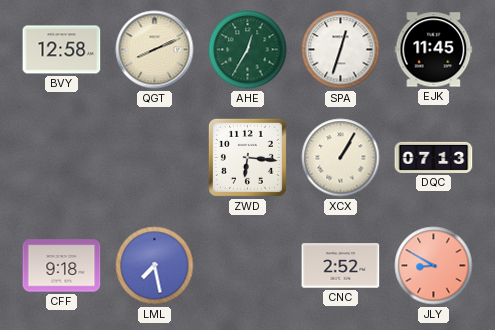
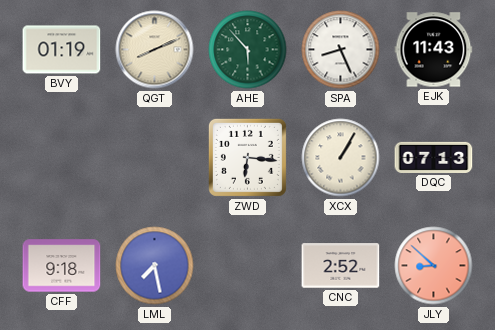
BVY: 12:58 -> 01:19
AHE: 12:35 -> 5:53
SPA: 12:33 -> 8:26
EJK: 11:45 -> 11:43
JLY: 8:50 -> 8:52
